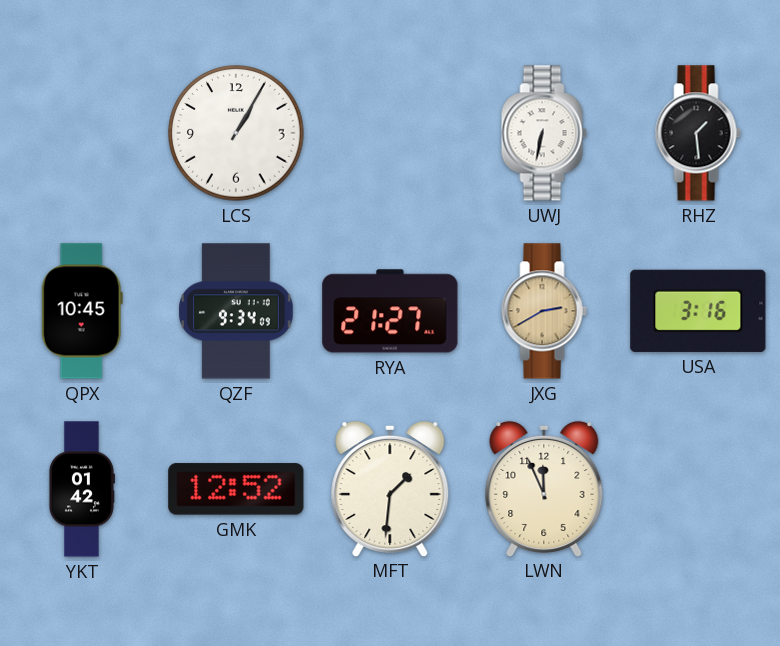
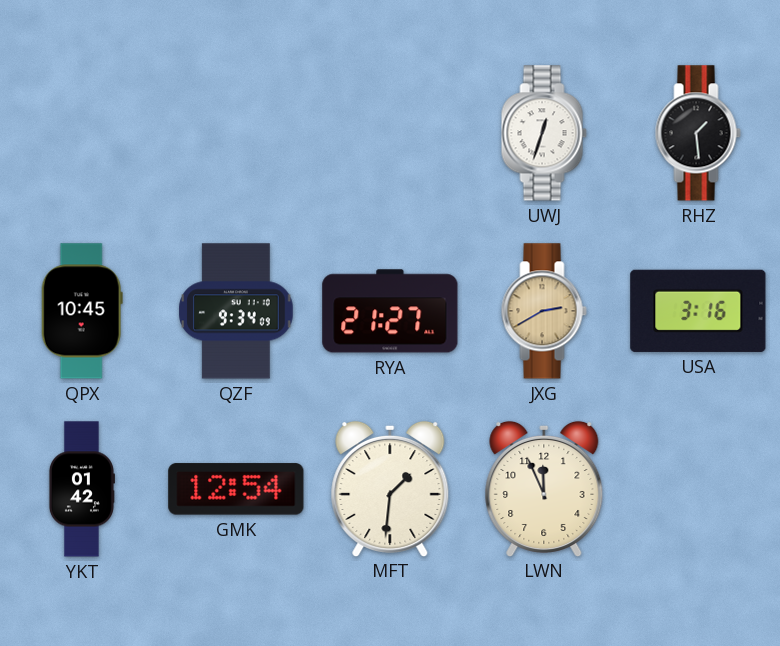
LCS: 1:05 -> none
UWJ: 6:32 -> 12:33
GMK: 12:52 -> 12:54
